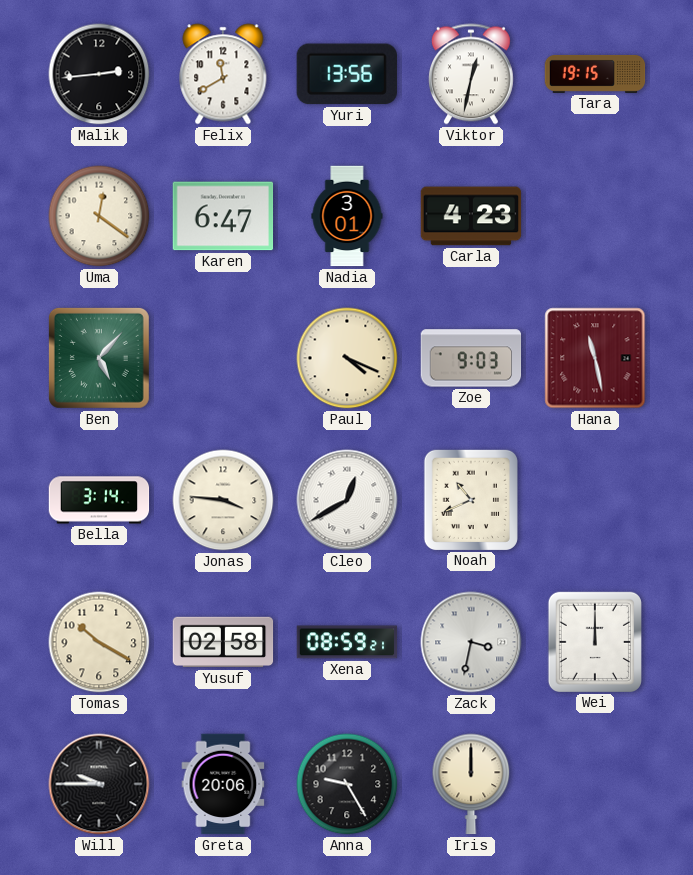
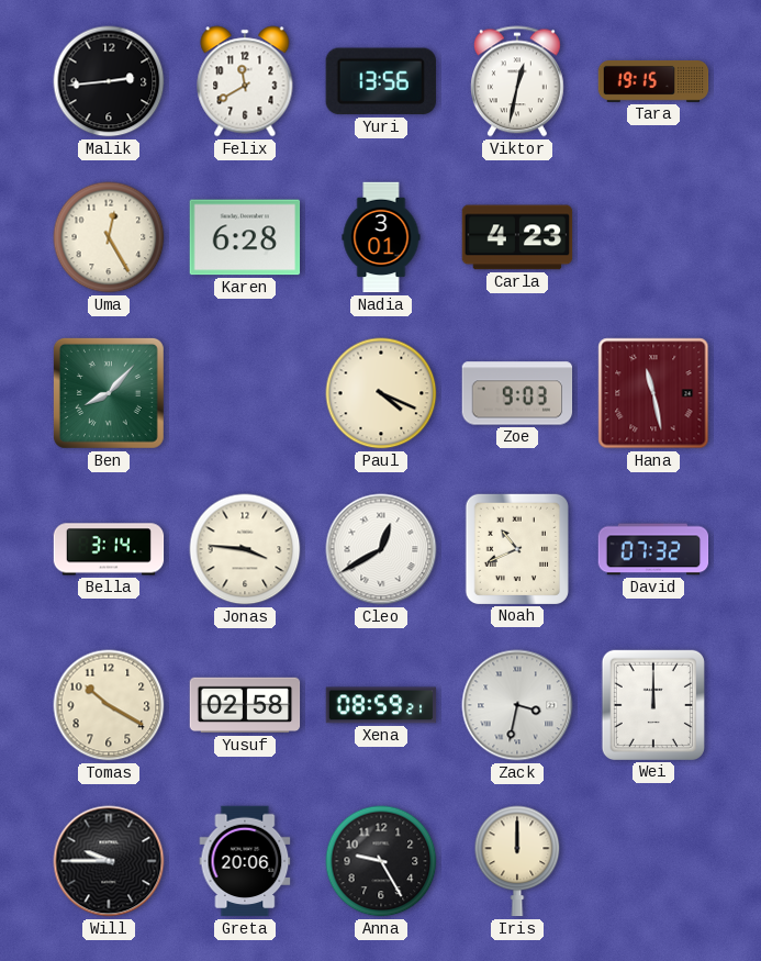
Uma: 12:21 -> 12:25
Karen: 6:47 -> 6:28
Ben: 5:07 -> 8:07
David: none -> 07:32
